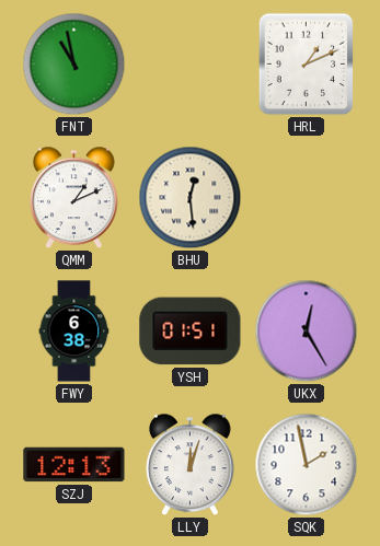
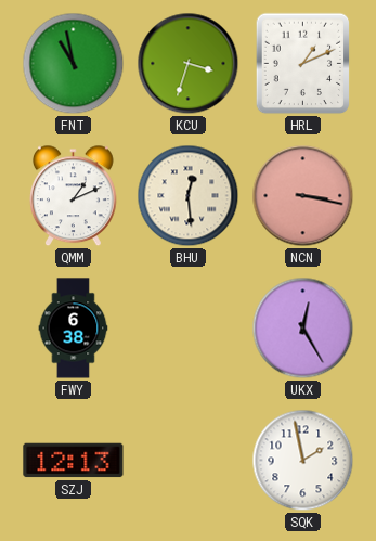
KCU: none -> 3:33
NCN: none -> 3:17
YSH: 01:51 -> none
LLY: 12:03 -> none
